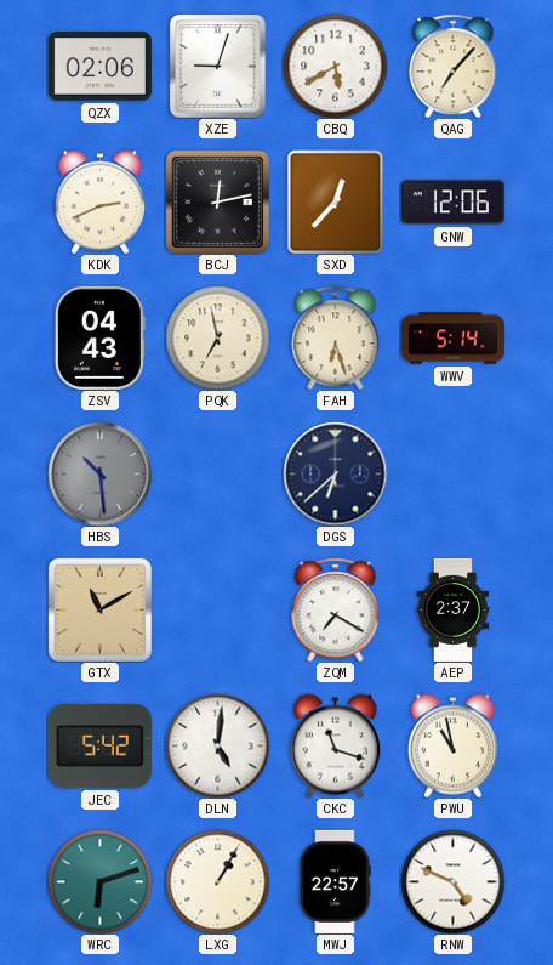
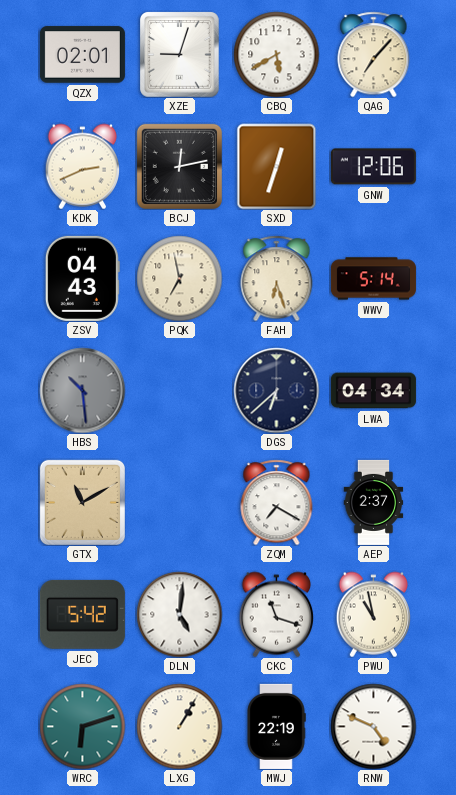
QZX: 02:06 -> 02:01
SXD: 12:37 -> 12:33
LWA: none -> 04:34
MWJ: 22:57 -> 22:19
